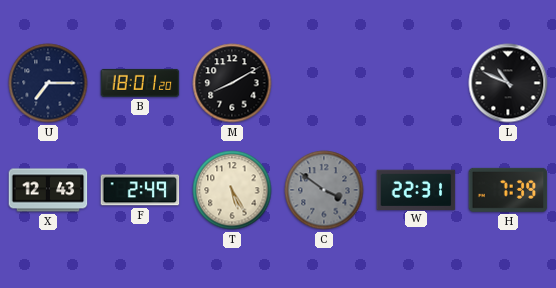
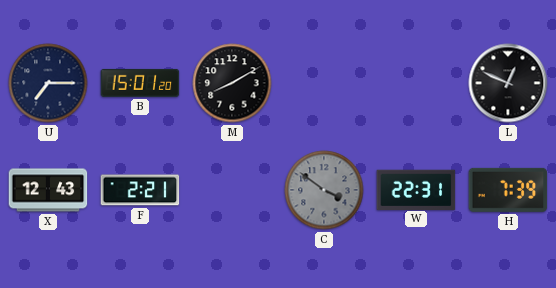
B: 18:01 -> 15:01
L: 10:49 -> 12:49
F: 2:49 -> 2:21
T: 5:25 -> none
